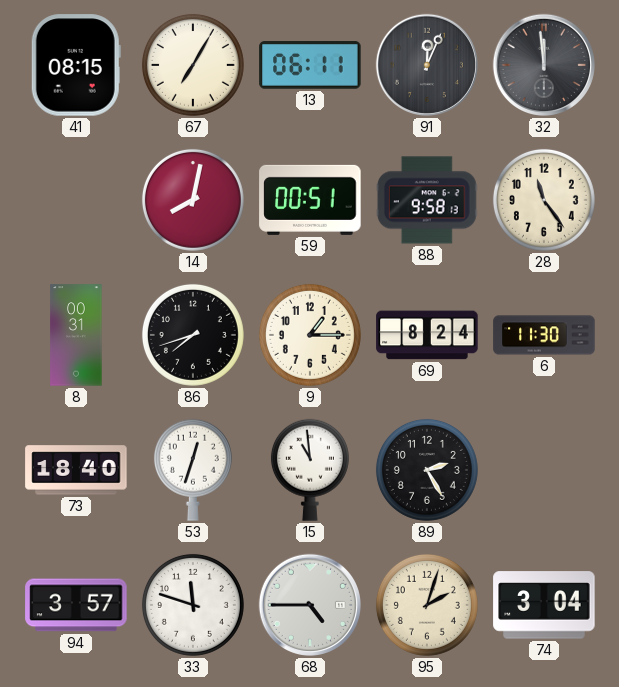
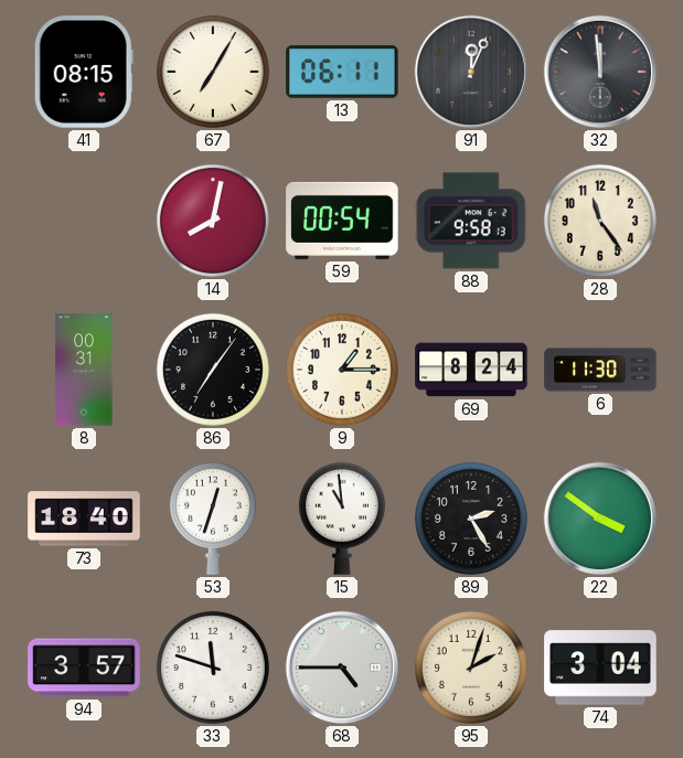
59: 00:51 -> 00:54
86: 7:42 -> 7:06
22: none -> 3:51
